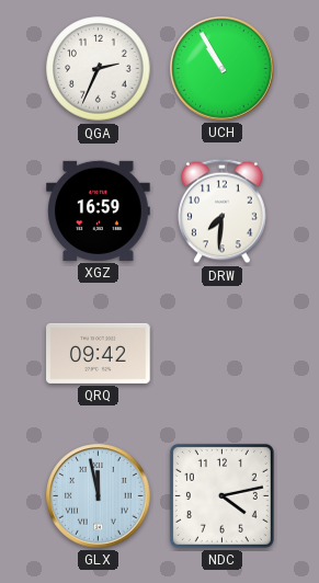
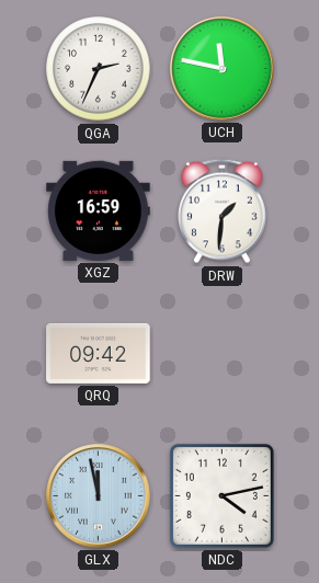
UCH: 10:55 -> 11:47
DRW: 7:31 -> 1:31
